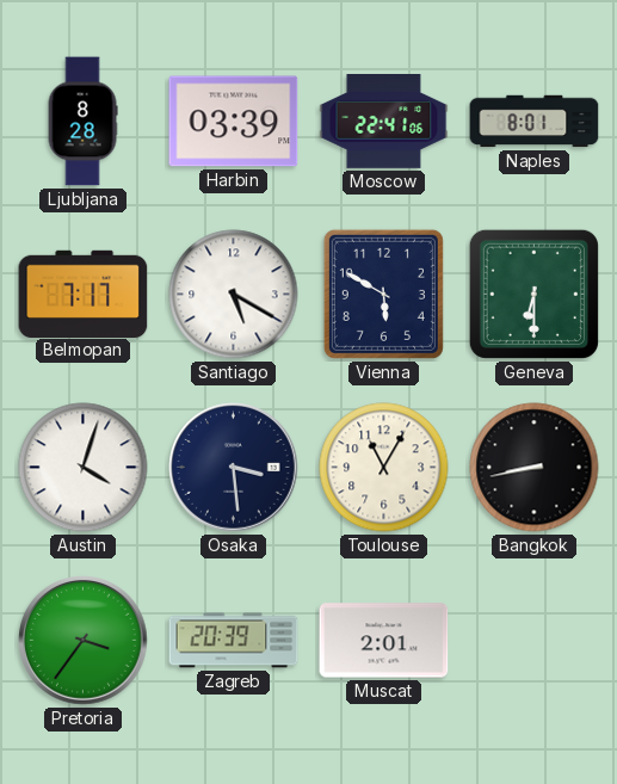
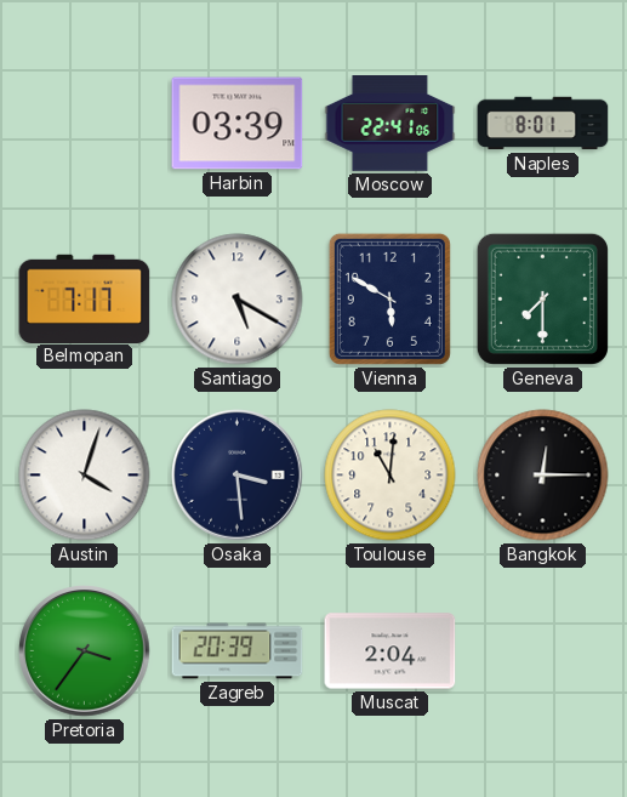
Ljubljana: 8:28 -> none
Geneva: 6:30 -> 7:30
Toulouse: 11:05 -> 11:01
Bangkok: 8:43 -> 12:15
Muscat: 2:01 -> 2:04
